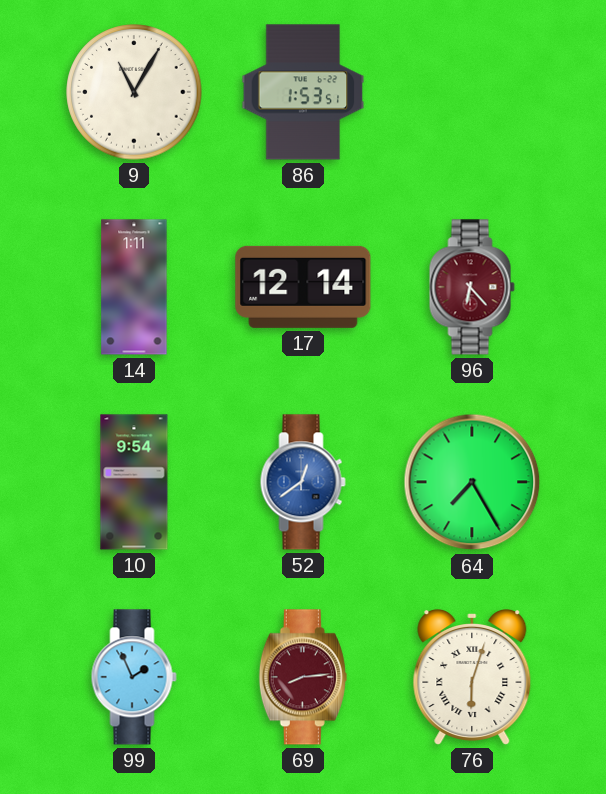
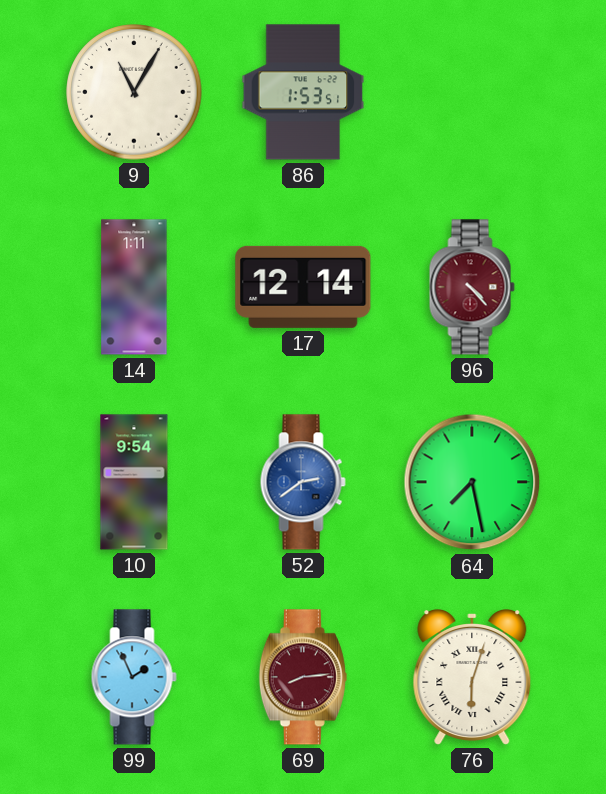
96: 6:23 -> 4:23
52: 12:39 -> 2:39
64: 7:25 -> 7:28
